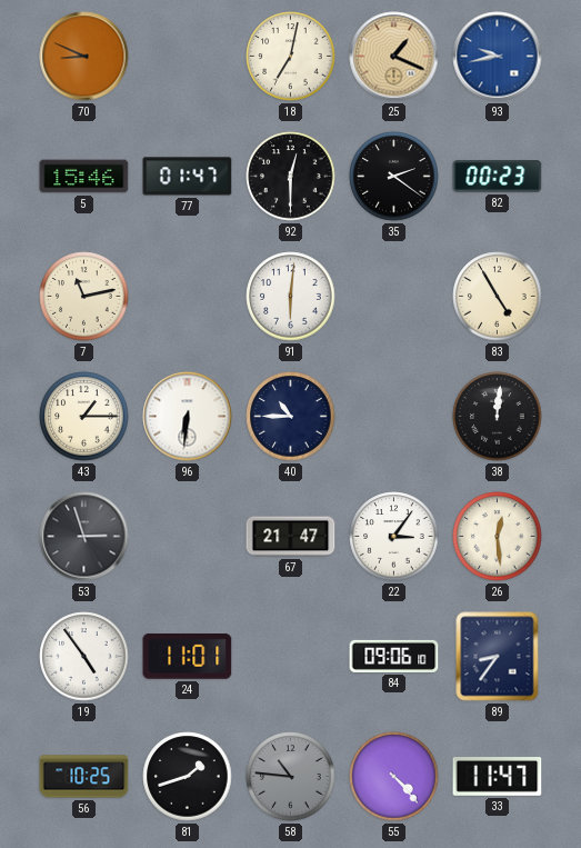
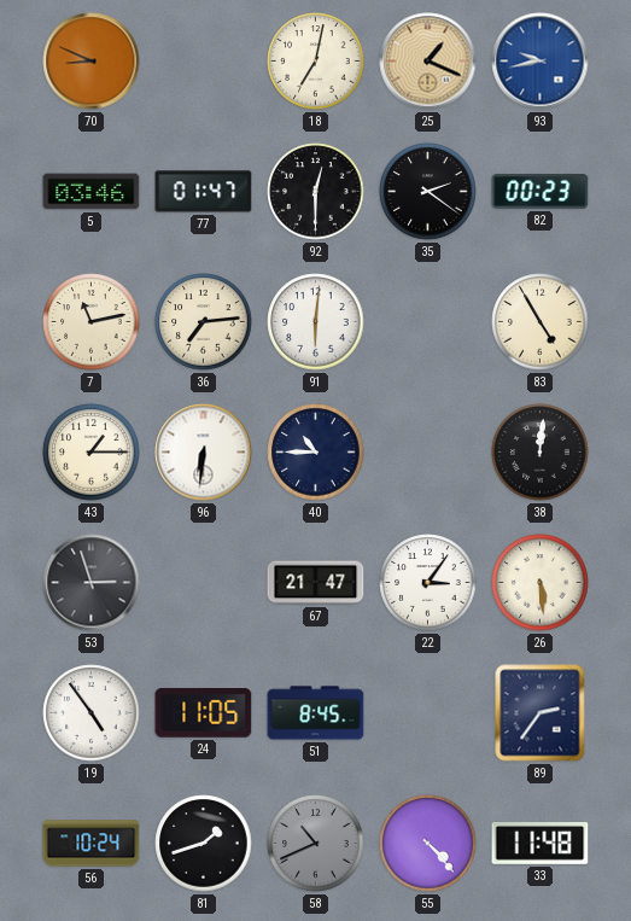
5: 15:46 -> 03:46
36: none -> 7:14
26: 12:29 -> 5:29
24: 11:01 -> 11:05
51: none -> 8:45
84: 09:06 -> none
89: 8:36 -> 2:36
56: 10:25 -> 10:24
58: 10:46 -> 10:41
33: 11:47 -> 11:48
